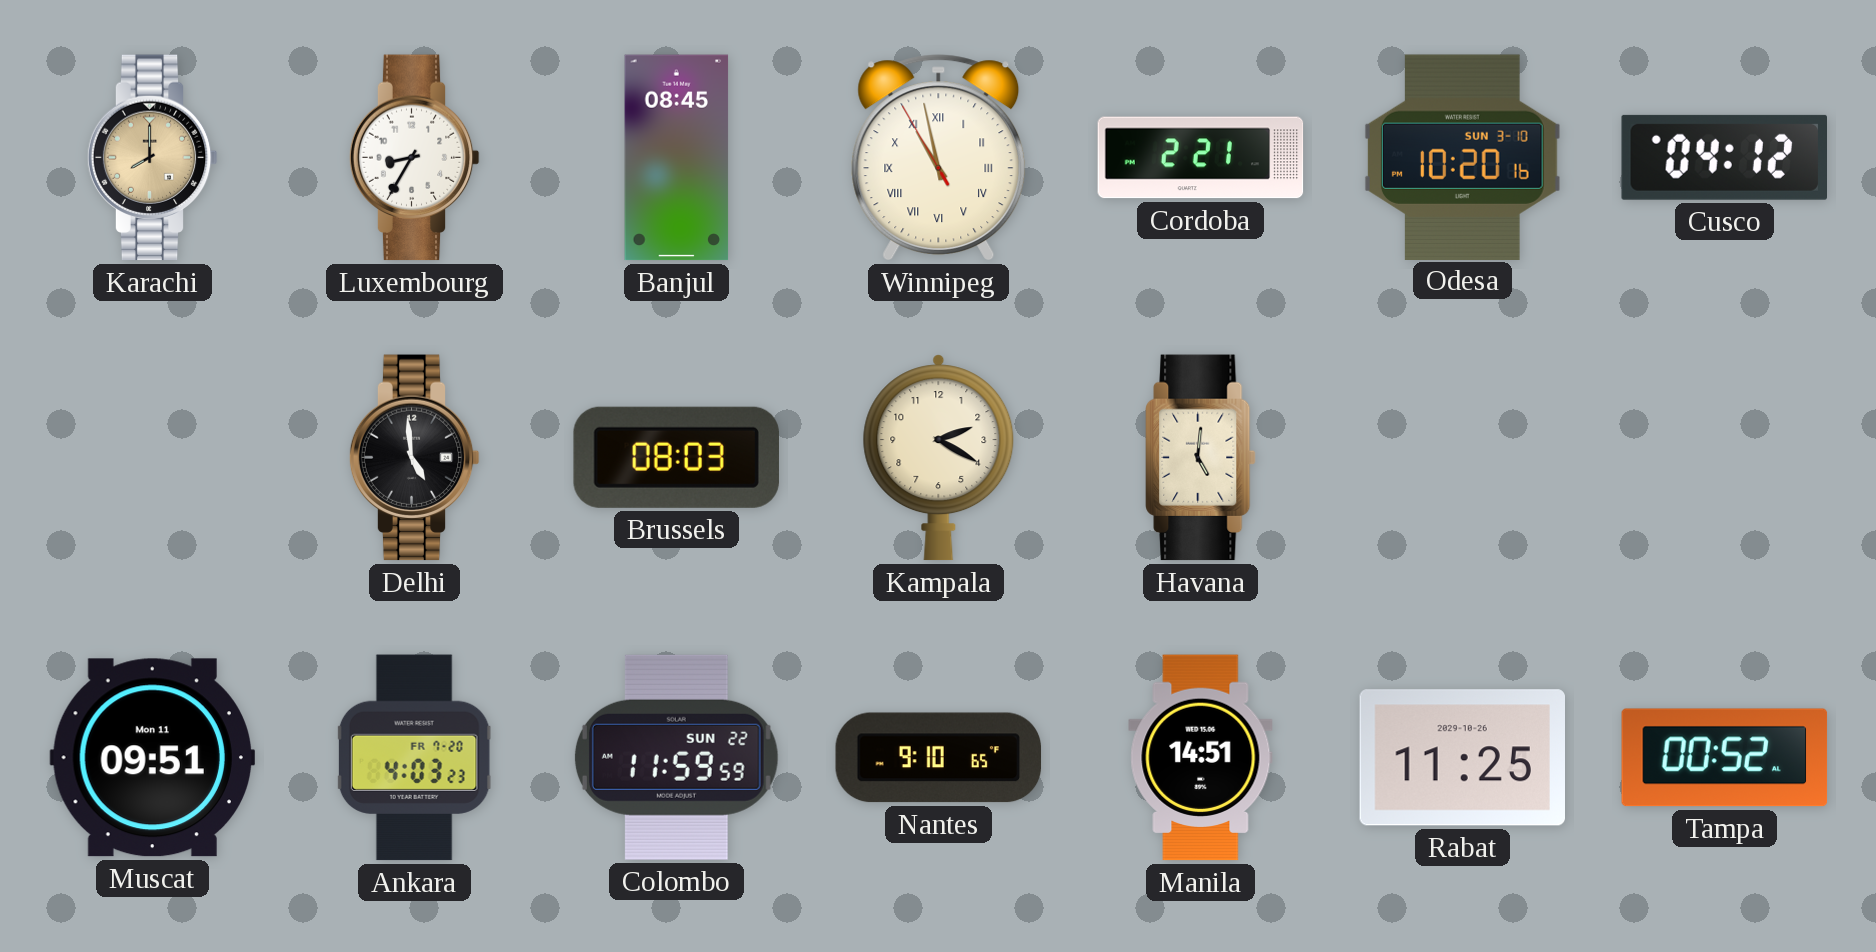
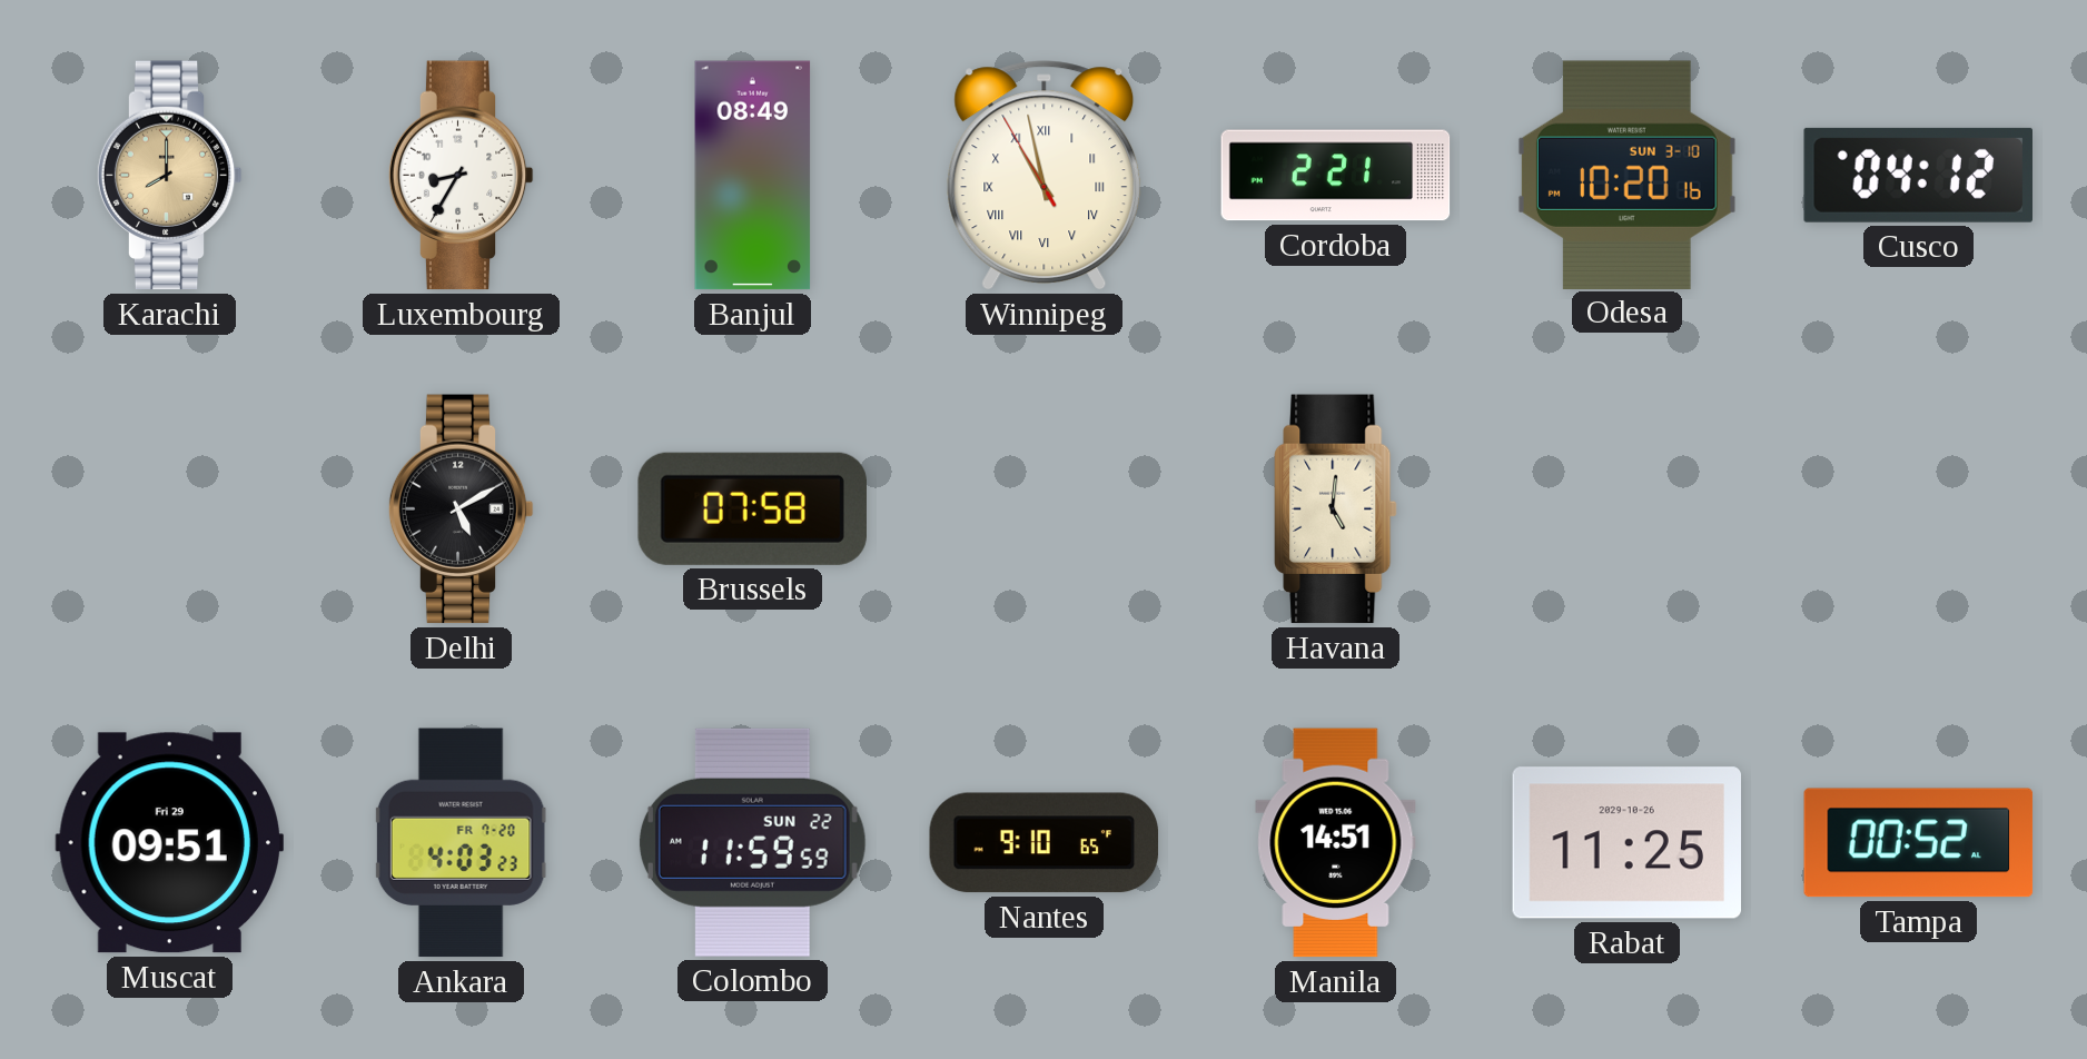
Banjul: 08:45 -> 08:49
Delhi: 4:59 -> 5:10
Brussels: 08:03 -> 07:58
Kampala: 2:20 -> none
Muscat date: Mon 11 -> Fri 29
